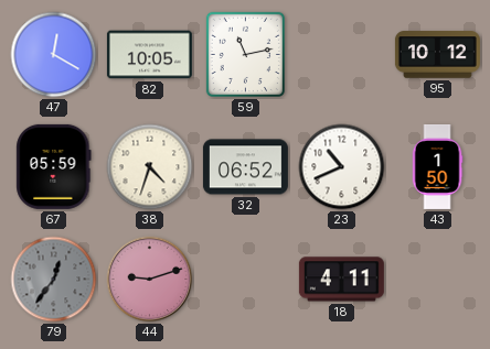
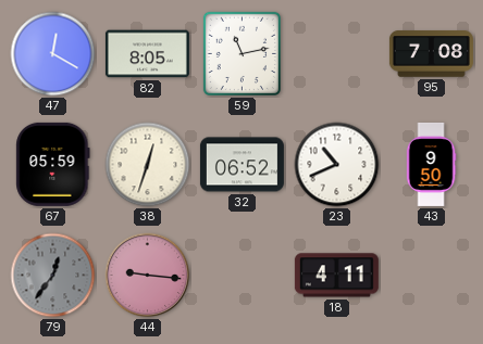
82: 10:05 -> 8:05
95: 10:12 -> 7:08
38: 4:33 -> 12:33
43: 1:50 -> 9:50
44: 9:12 -> 9:16
